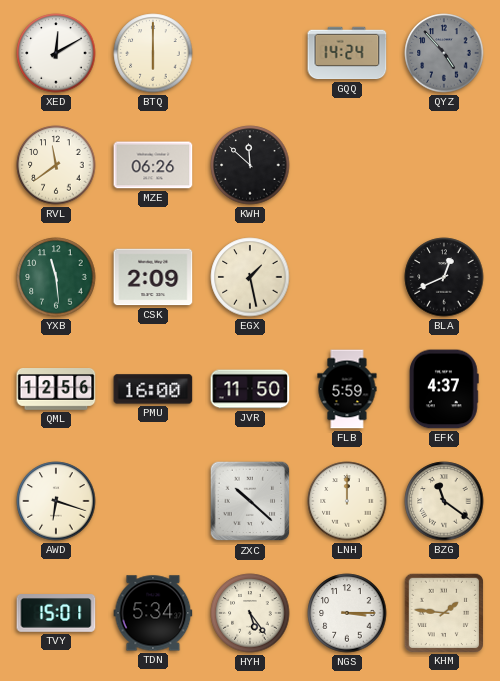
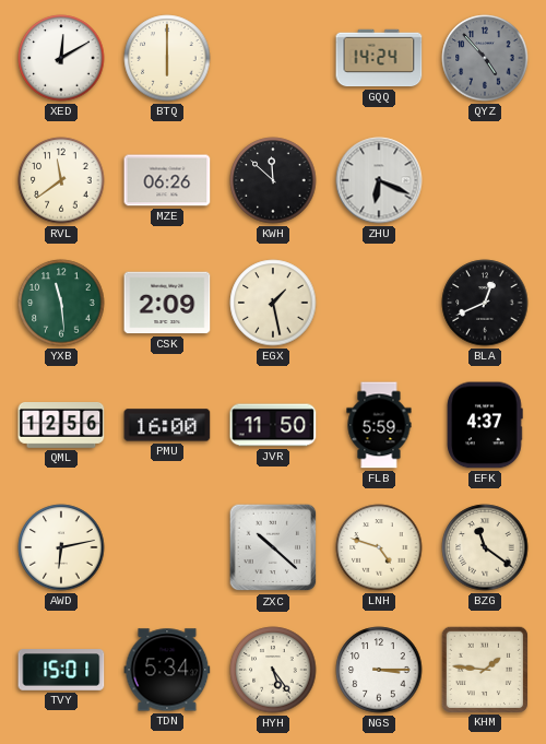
ZHU: none -> 6:19
AWD: 6:18 -> 6:13
LNH: 12:00 -> 4:48
